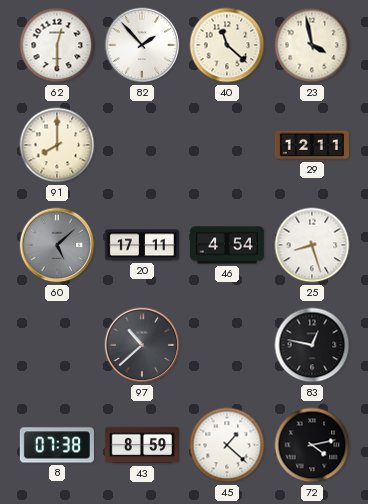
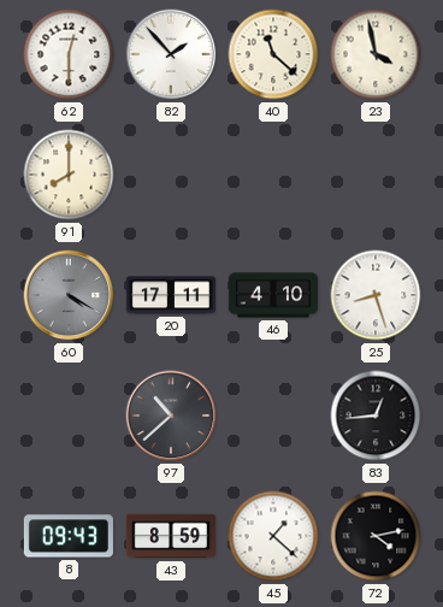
29: 12:11 -> none
60: 5:08 -> 4:20
46: 4:54 -> 4:10
83: 12:47 -> 12:44
8: 07:38 -> 09:43
